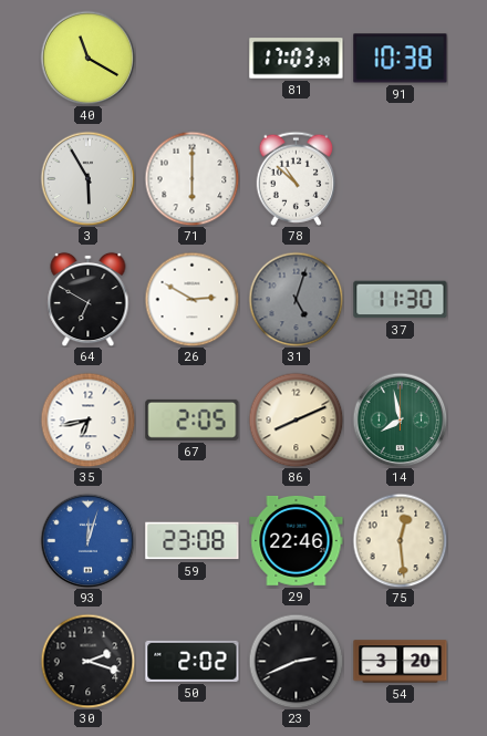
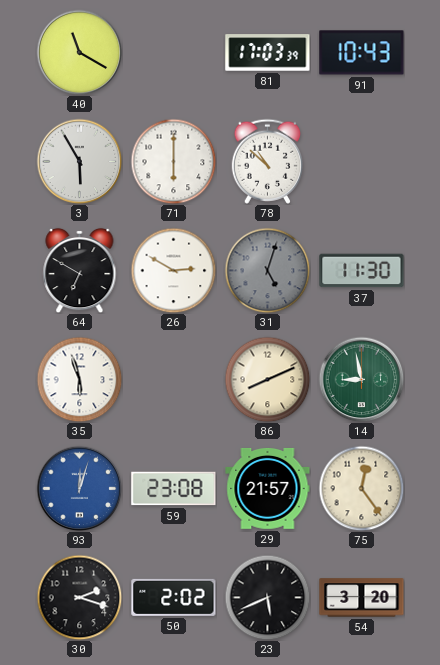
91: 10:38 -> 10:43
35: 6:43 -> 5:57
67: 2:05 -> none
14: 7:58 -> 8:58
29: 22:46 -> 21:57
75: 12:29 -> 12:24
23: 2:41 -> 5:41
